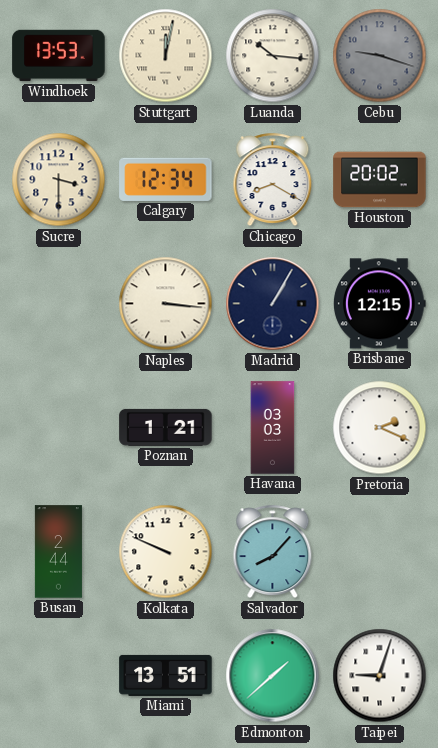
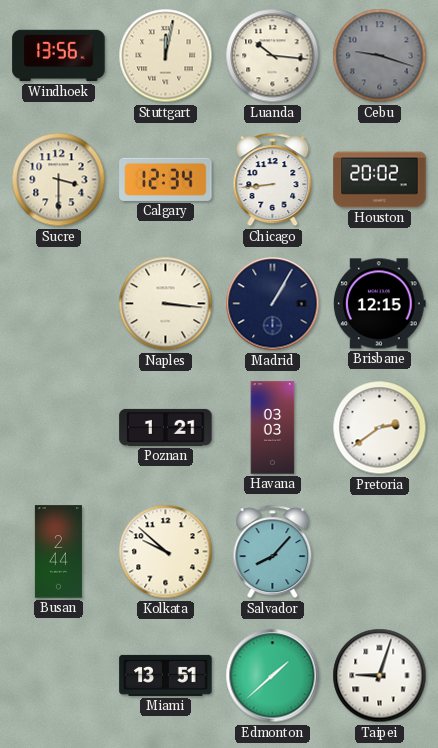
Windhoek: 13:53 -> 13:56
Chicago: 8:20 -> 8:44
Pretoria: 2:19 -> 2:39
Kolkata: 9:49 -> 9:52
